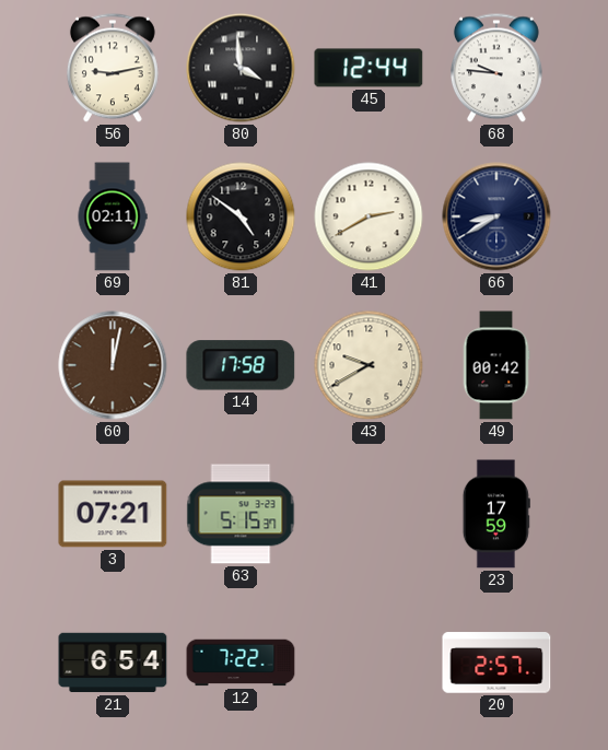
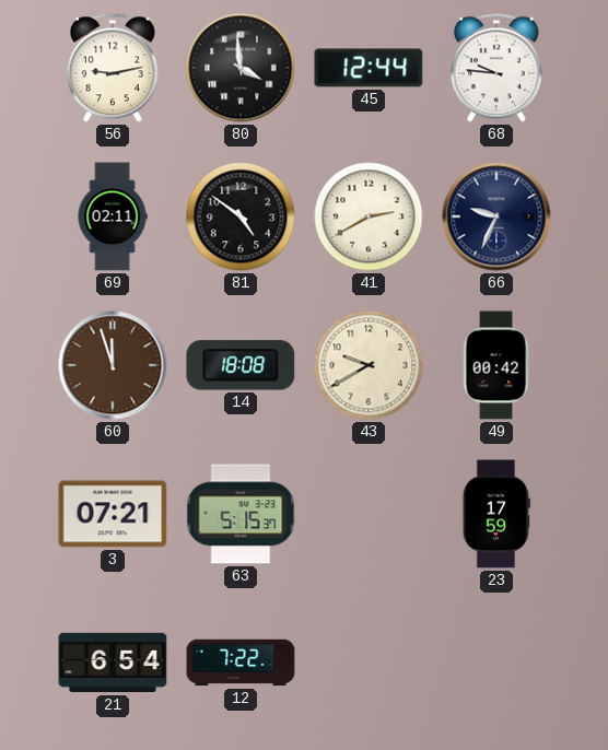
66: 8:40 -> 9:34
60: 12:02 -> 11:57
14: 17:58 -> 18:08
20: 2:57 -> none
